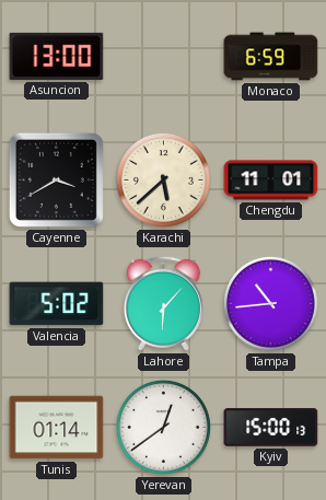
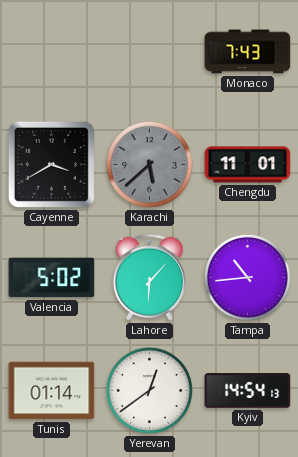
Asuncion: 13:00 -> none
Monaco: 6:59 -> 7:43
Karachi dial: cream -> grey
Kyiv: 15:00 -> 14:54
